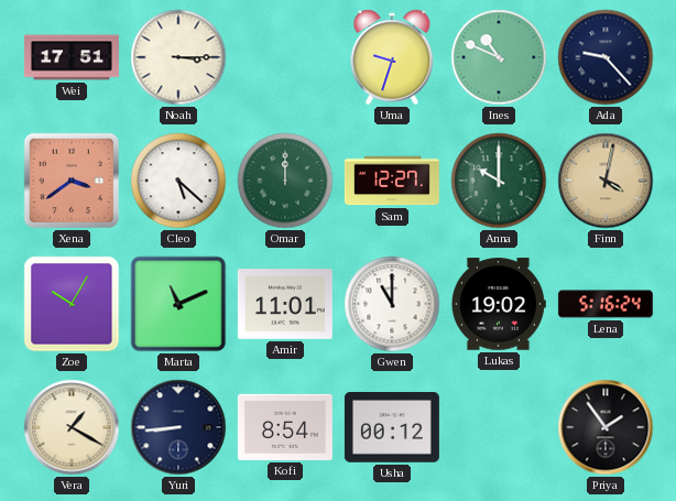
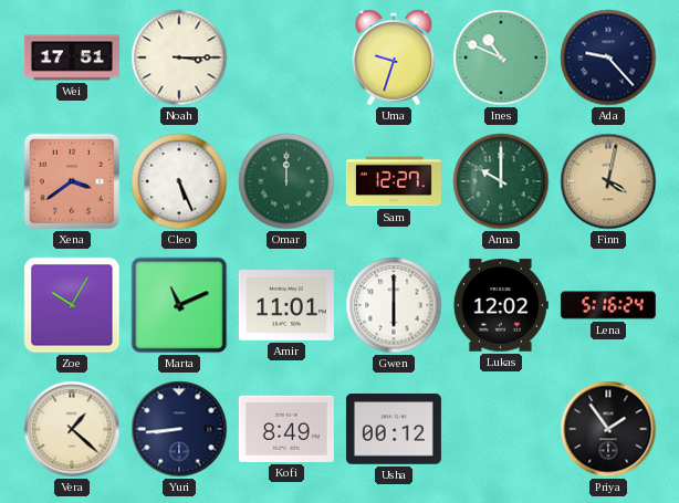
Cleo: 5:22 -> 5:26
Gwen: 11:00 -> 6:00
Lukas: 19:02 -> 12:02
Vera: 1:20 -> 1:22
Kofi: 8:54 -> 8:49
